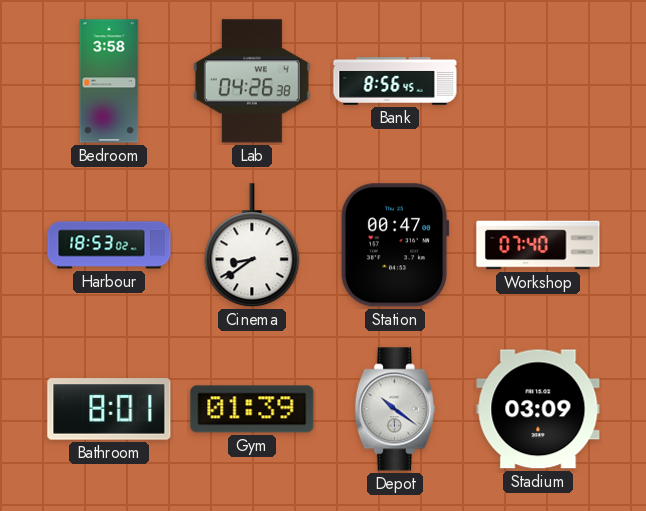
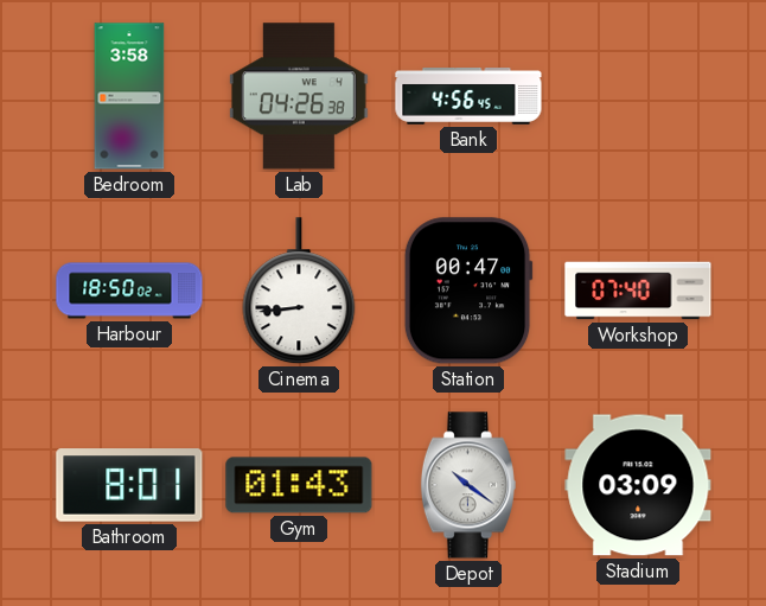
Bank: 8:56 -> 4:56
Harbour: 18:53 -> 18:50
Cinema: 8:39 -> 8:44
Gym: 01:39 -> 01:43
